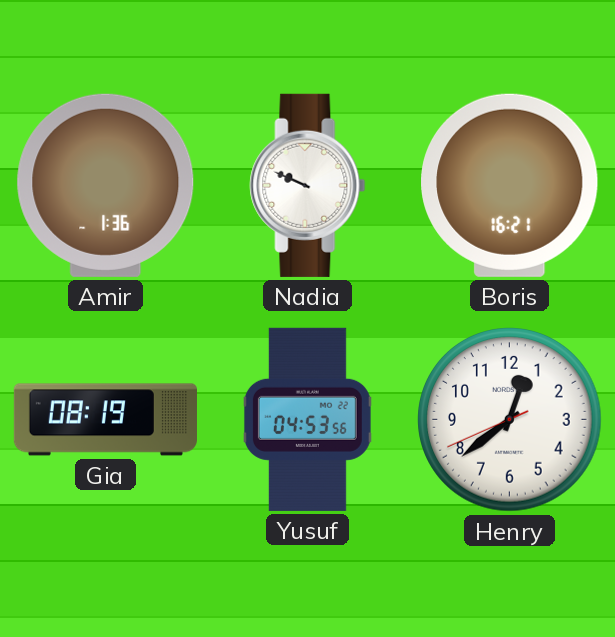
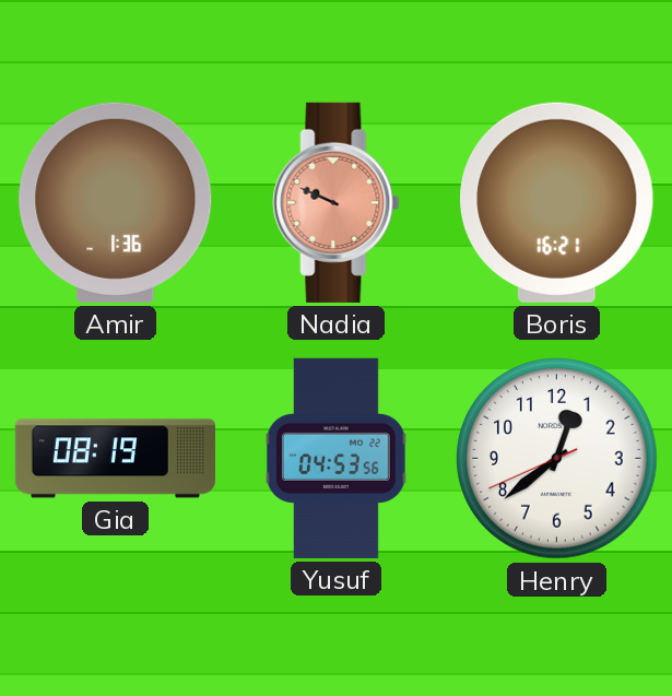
Nadia dial: white -> salmon
